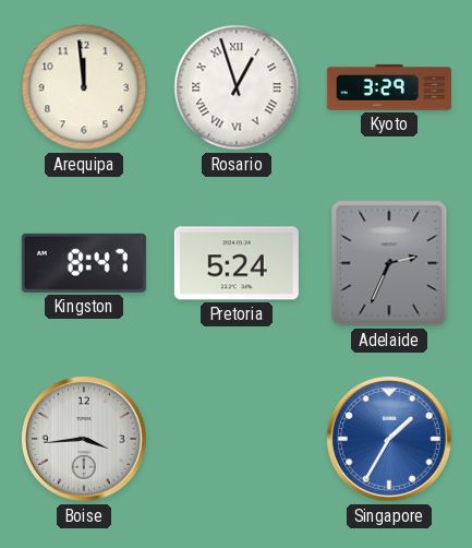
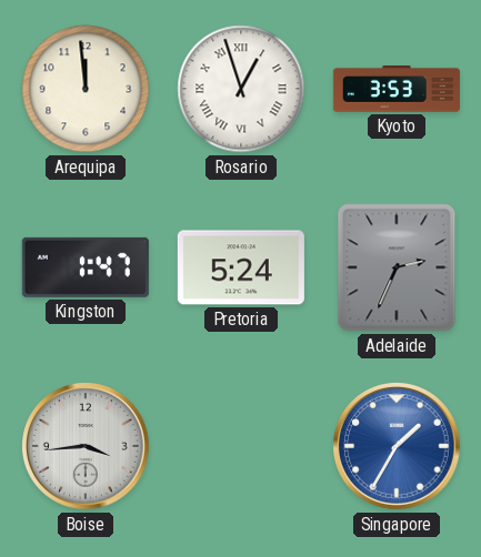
Kyoto: 3:29 -> 3:53
Kingston: 8:47 -> 1:47
